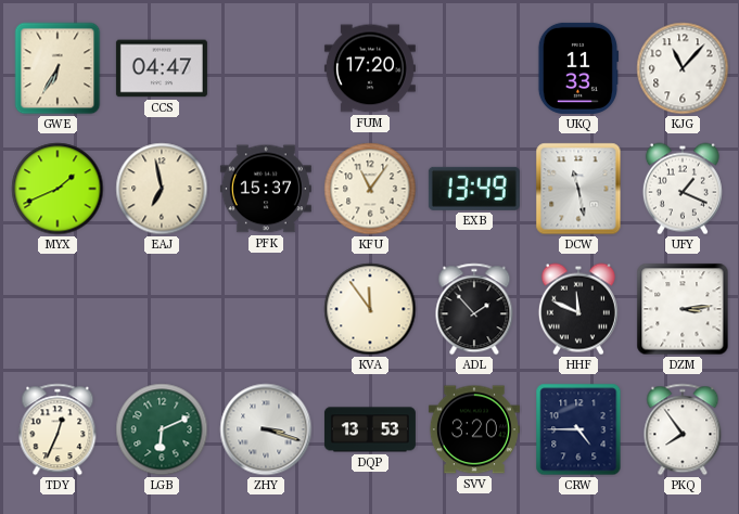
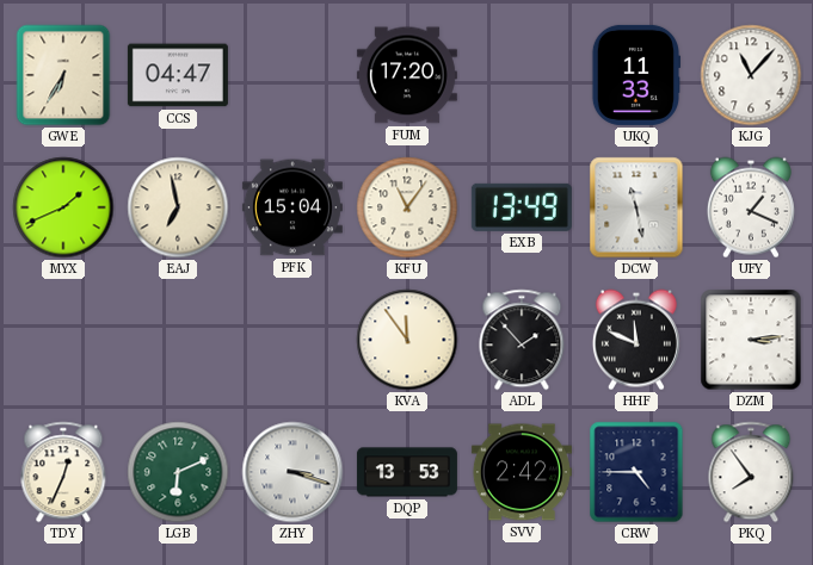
PFK: 15:37 -> 15:04
SVV: 3:20 -> 2:42
